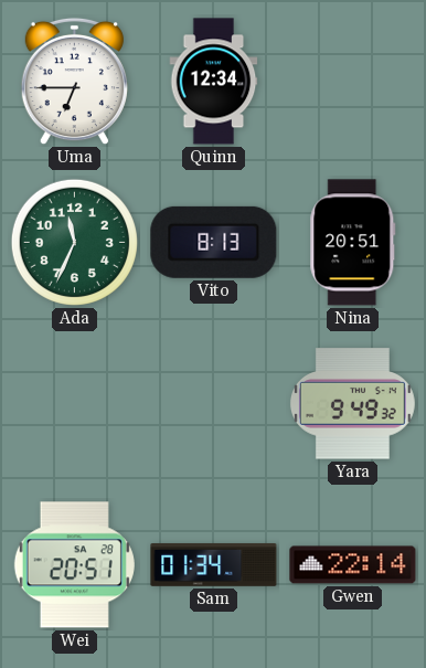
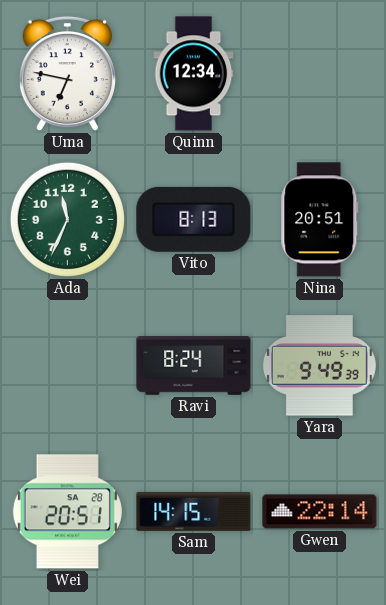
Uma: 6:45 -> 6:47
Ravi: none -> 8:24
Yara: 9:49:32 -> 9:49:39
Sam: 01:34 -> 14:15
